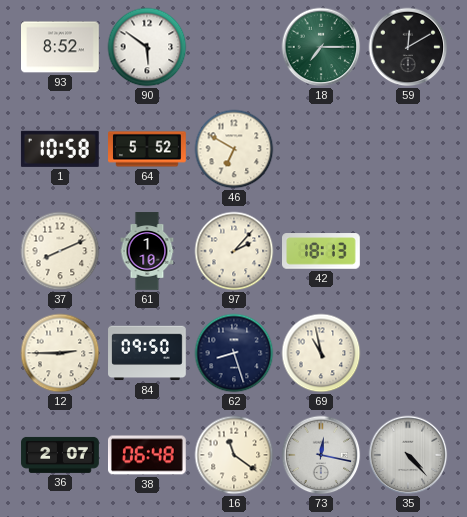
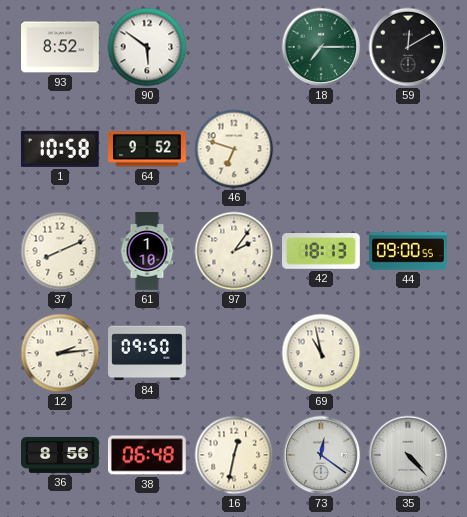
64: 5:52 -> 9:52
46: 6:50 -> 6:48
97: 2:07 -> 2:06
44: none -> 09:00
12: 2:45 -> 2:14
62: 8:27 -> none
36: 2:07 -> 8:56
16: 11:21 -> 12:32
73: 12:17 -> 12:21
